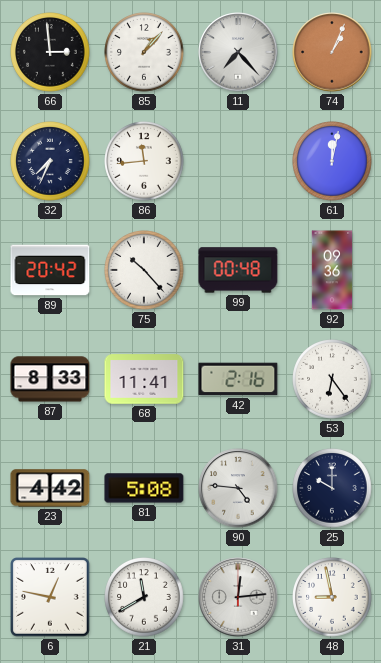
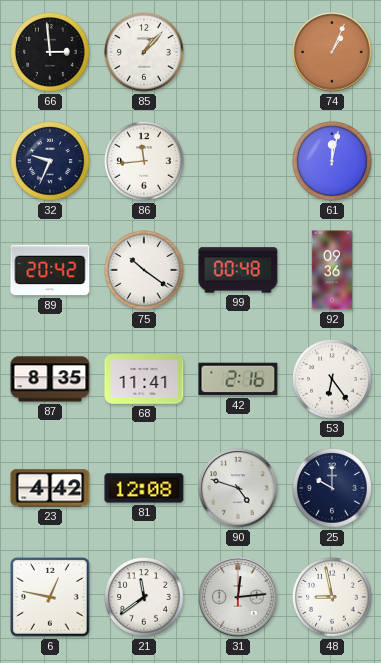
11: 7:23 -> none
32: 7:34 -> 9:34
75: 10:23 -> 10:21
87: 8:33 -> 8:35
81: 5:08 -> 12:08
90: 4:46 -> 4:48
21: 11:40 -> 11:39
